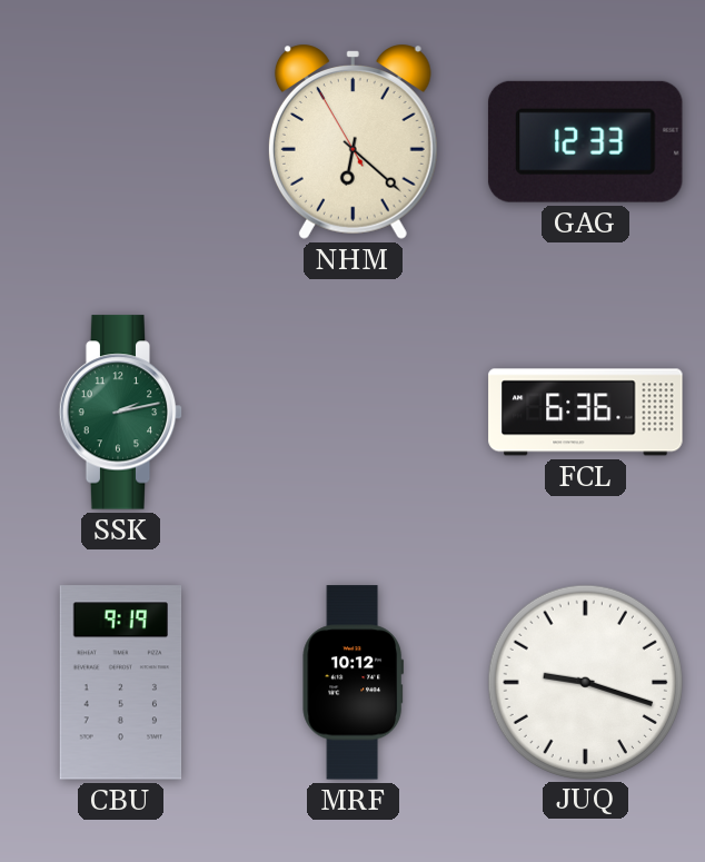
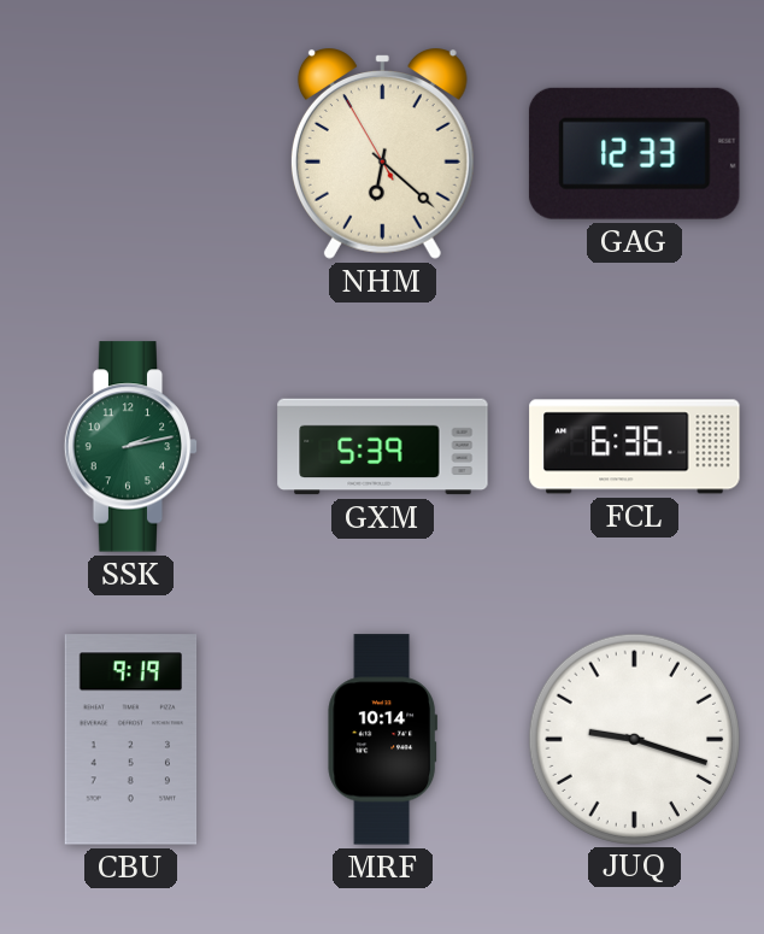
GXM: none -> 5:39
MRF: 10:12 -> 10:14
